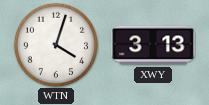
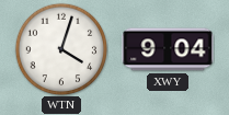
XWY: 3:13 -> 9:04
